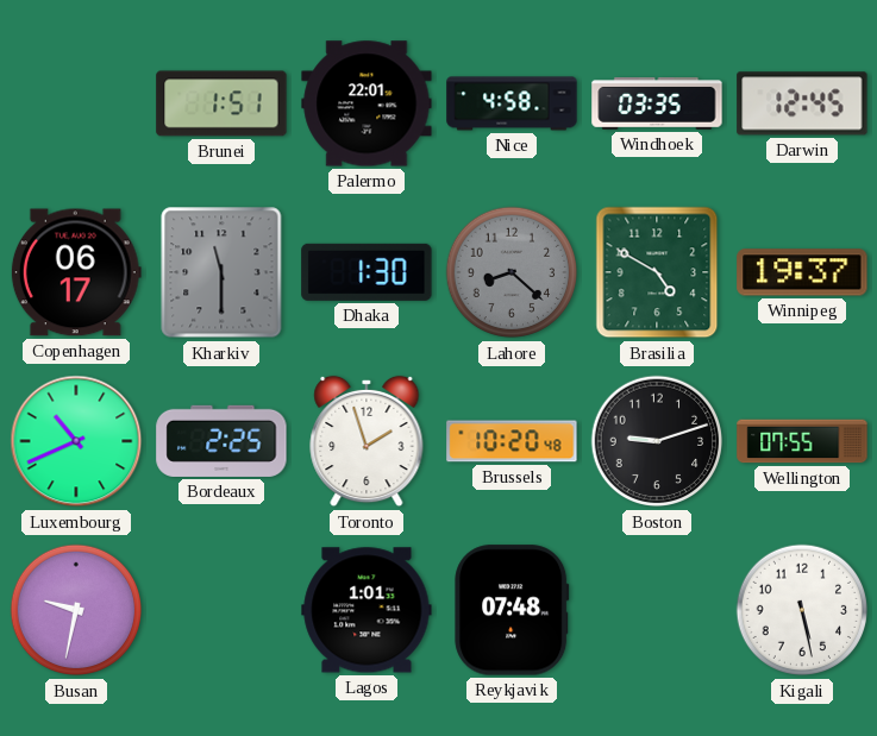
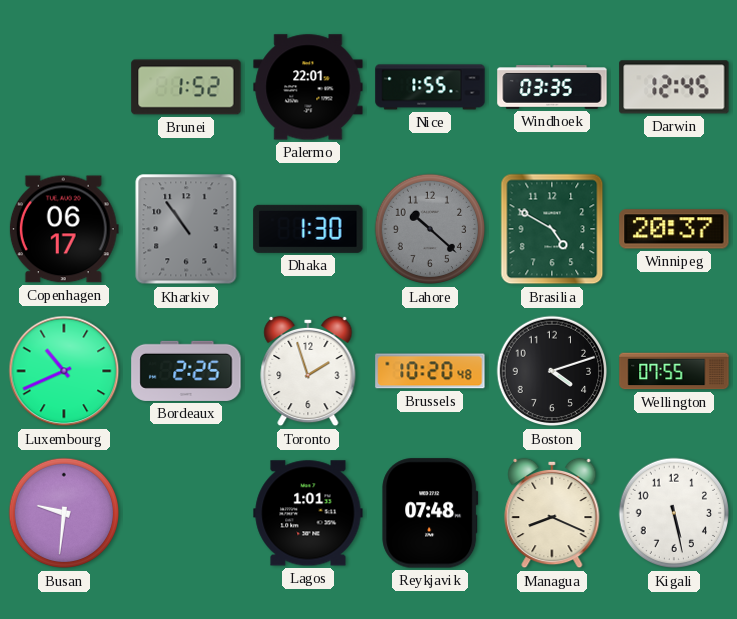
Brunei: 1:51 -> 1:52
Nice: 4:58 -> 1:55
Kharkiv: 11:30 -> 10:54
Lahore: 8:22 -> 10:22
Winnipeg: 19:37 -> 20:37
Boston: 9:12 -> 4:12
Busan: 9:32 -> 9:31
Managua: none -> 8:19
